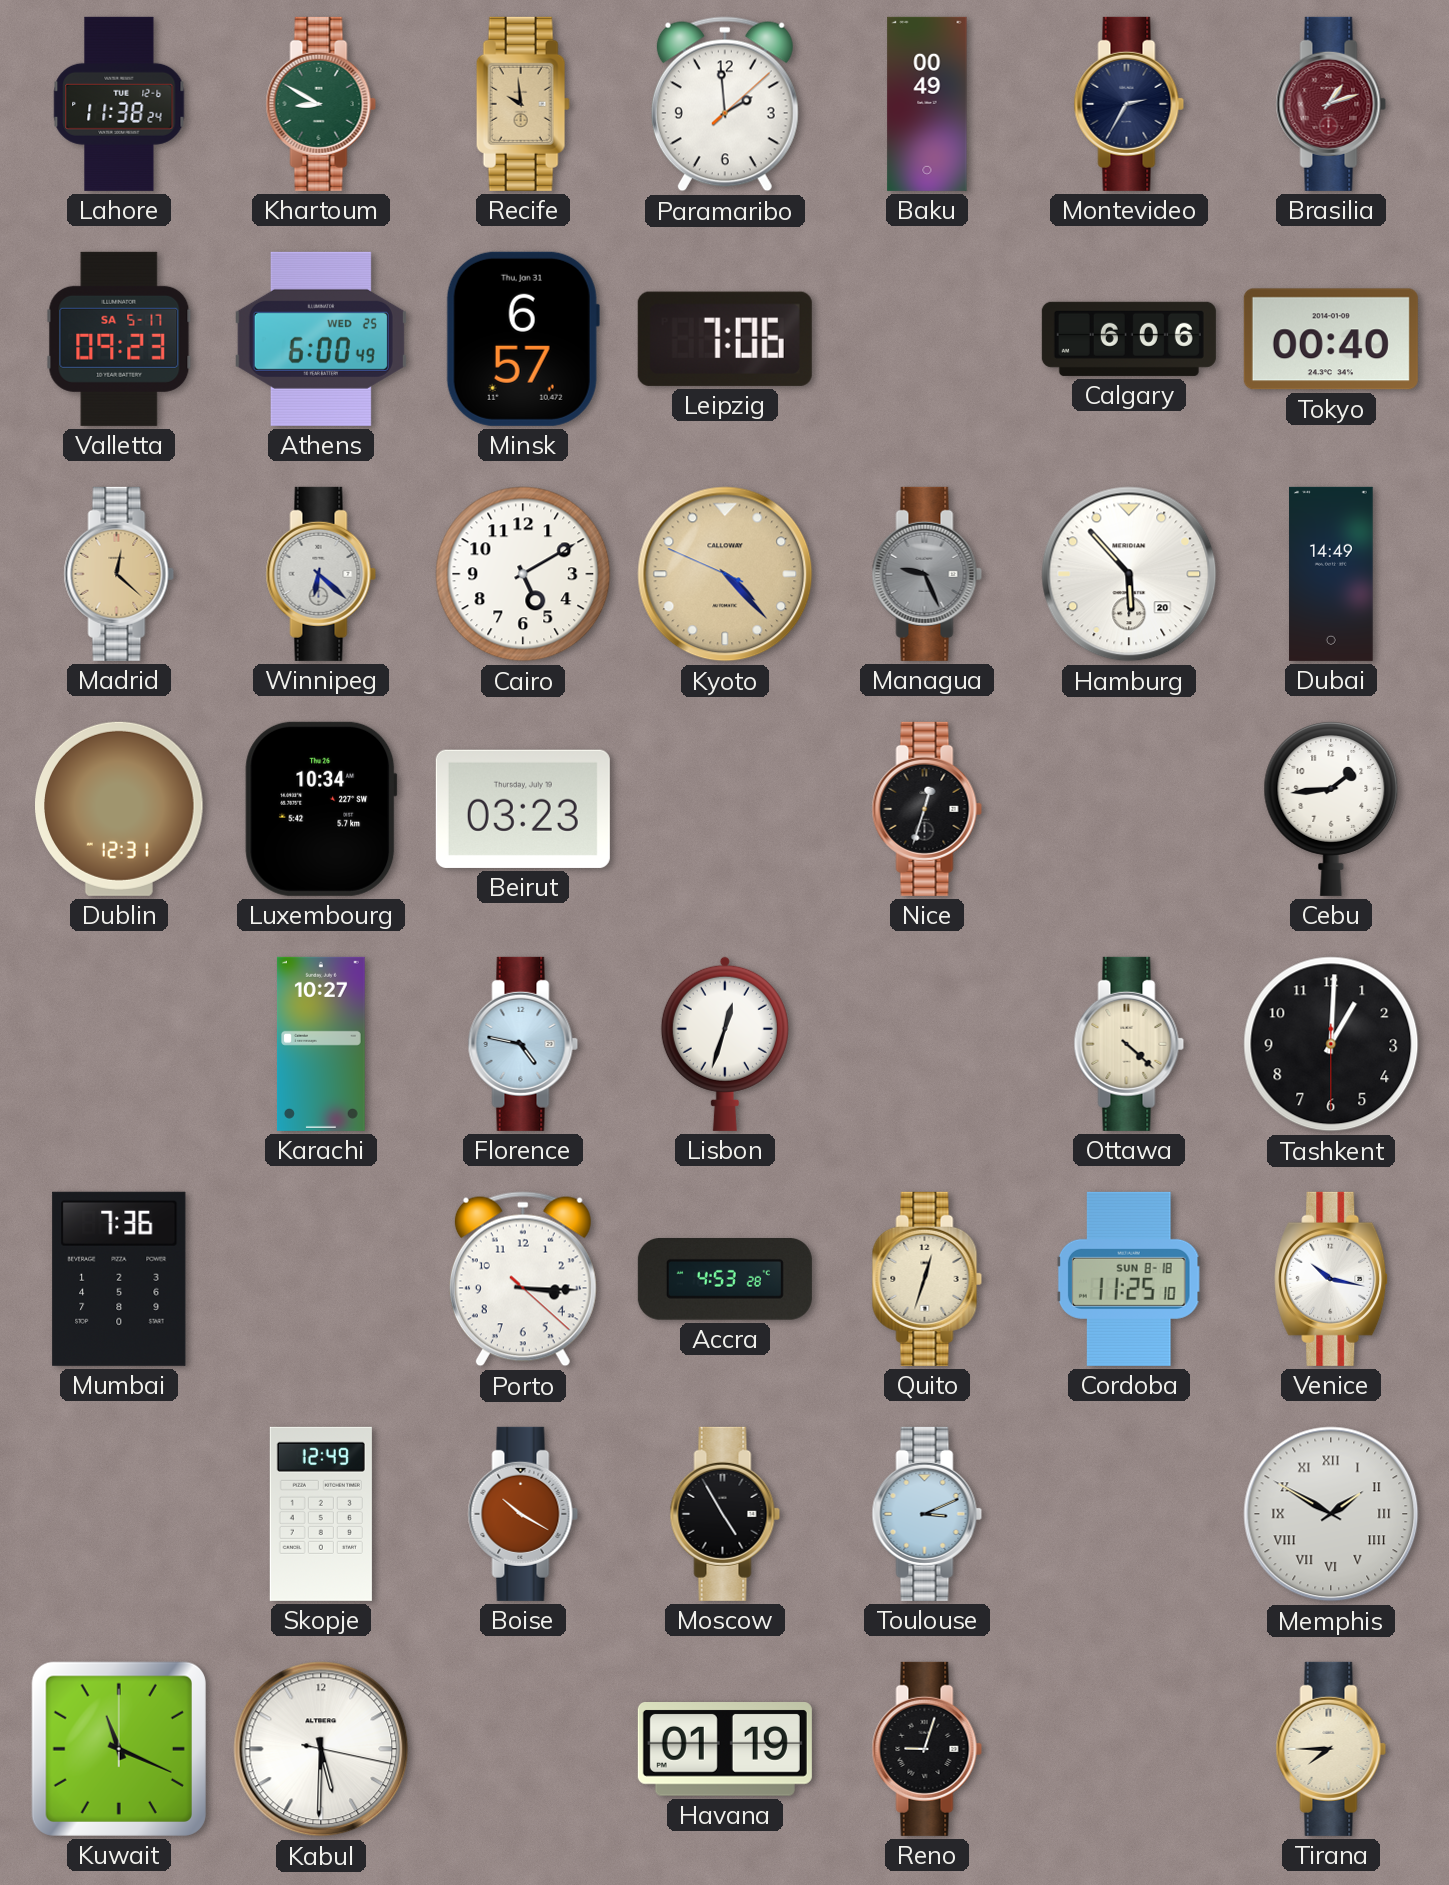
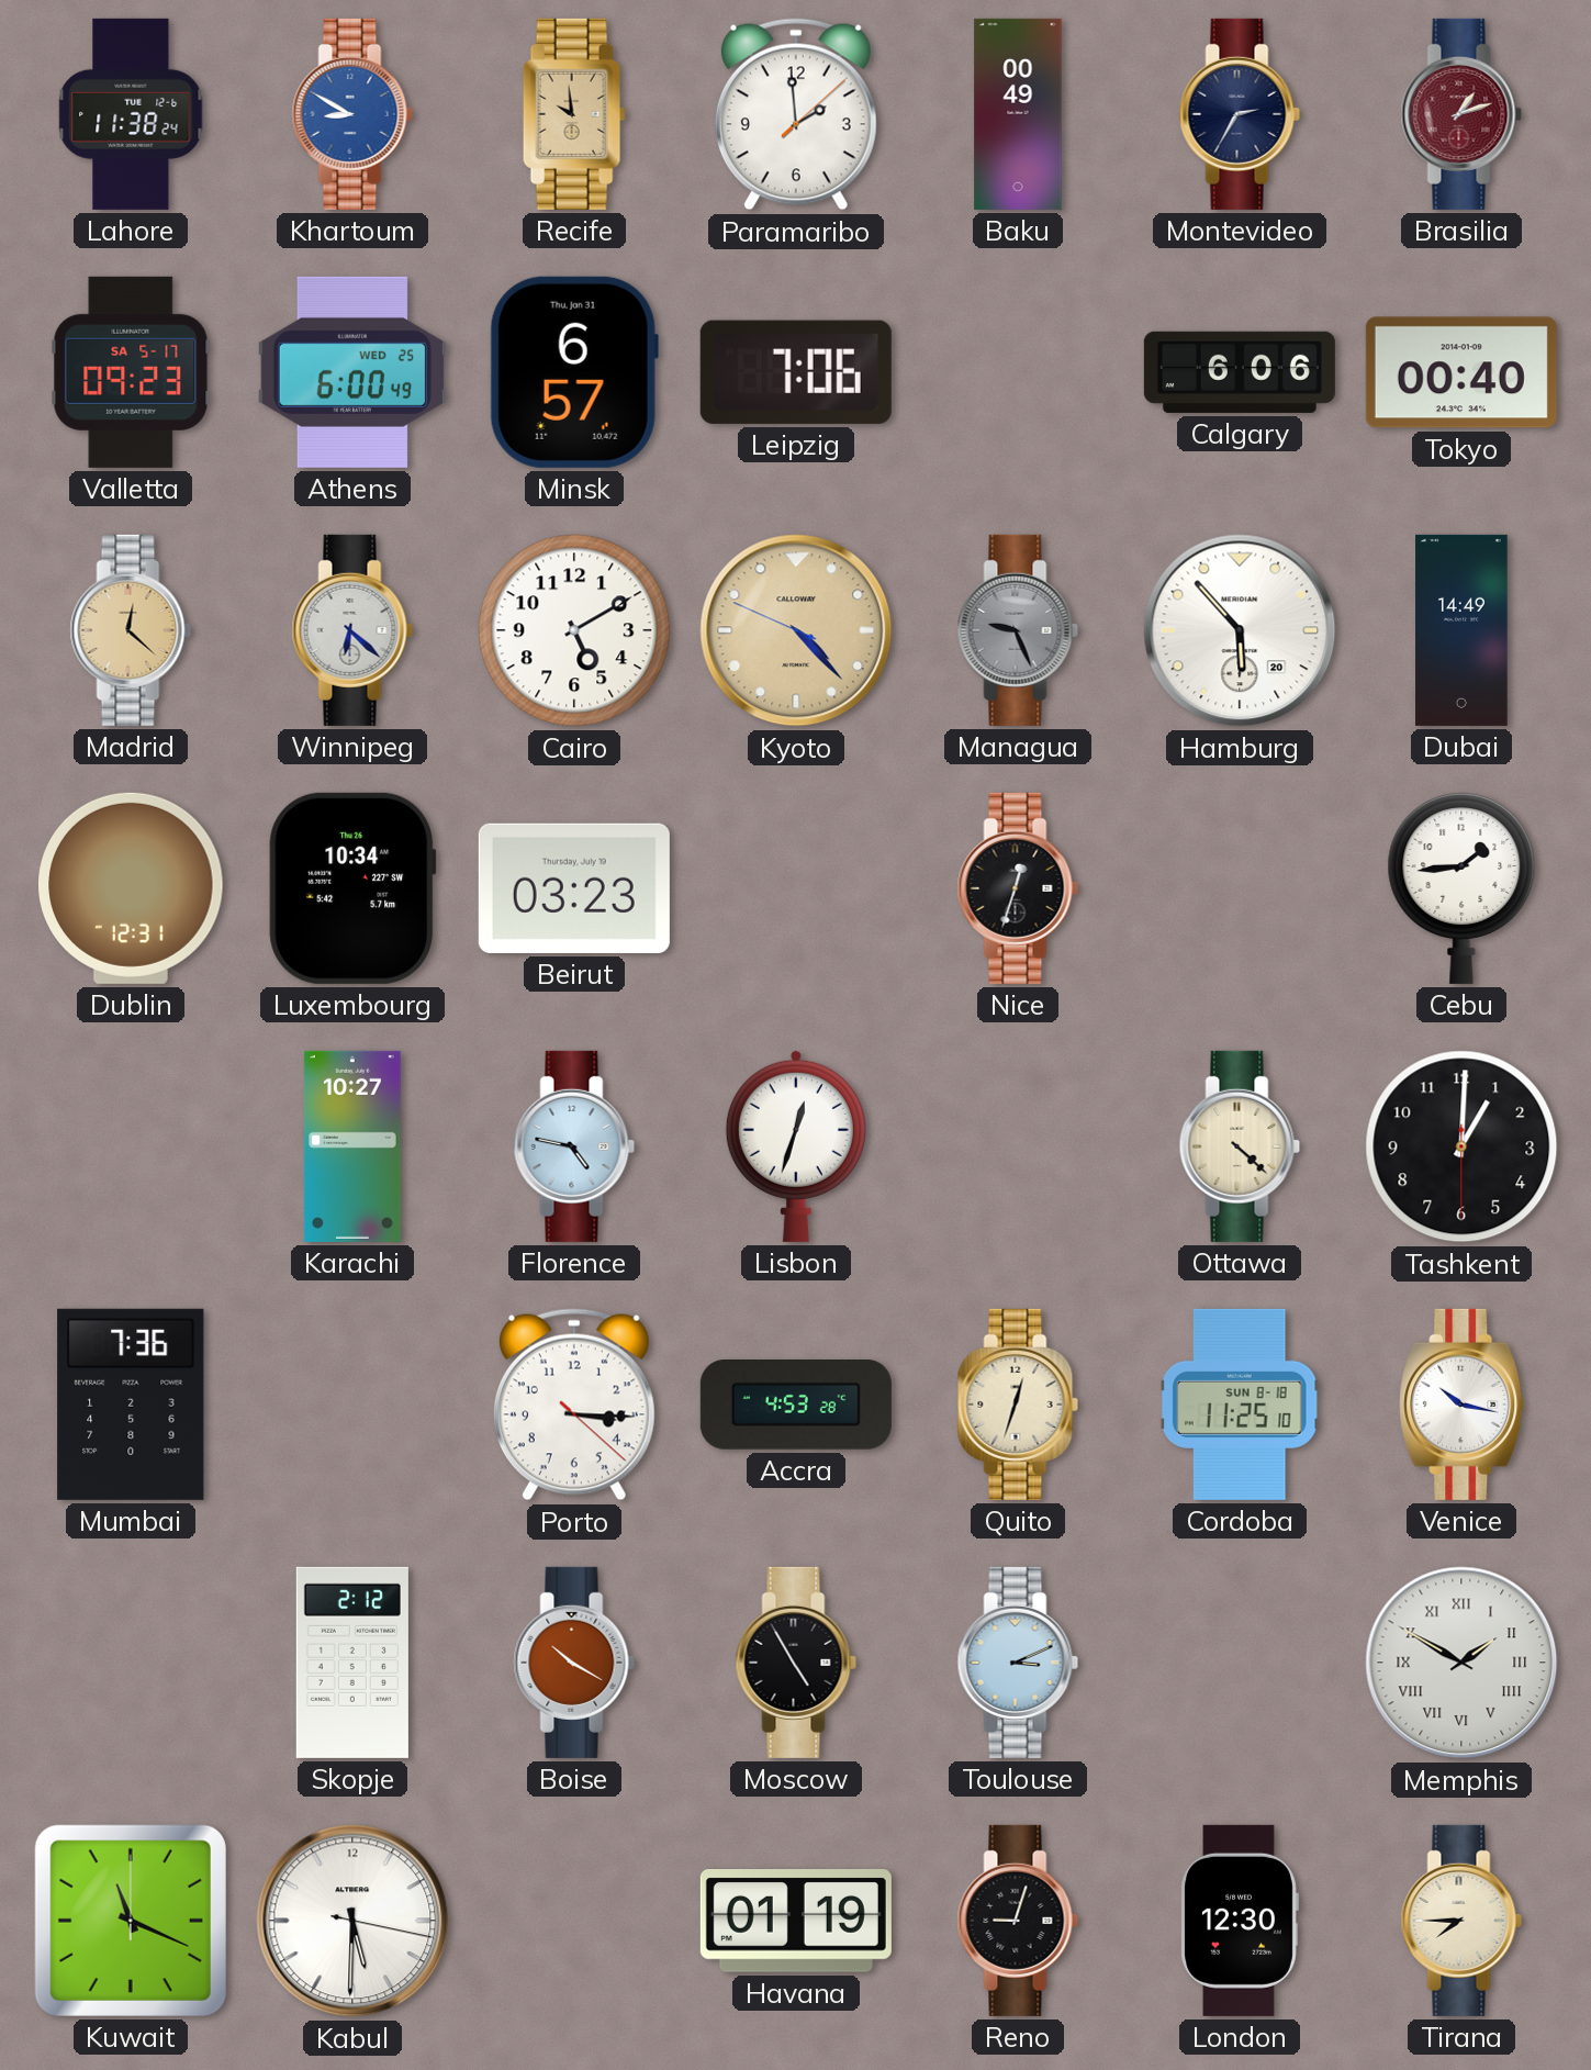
Khartoum dial: green -> blue
Skopje: 12:49 -> 2:12
London: none -> 12:30
